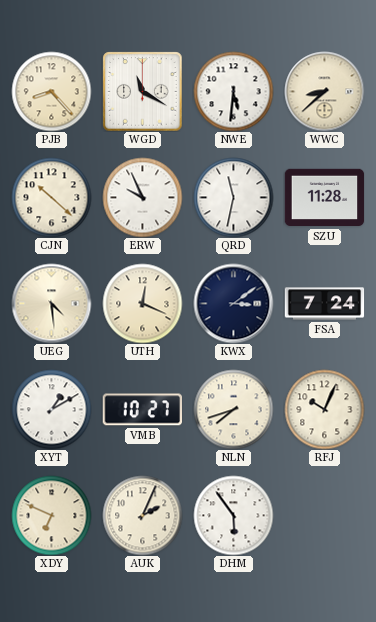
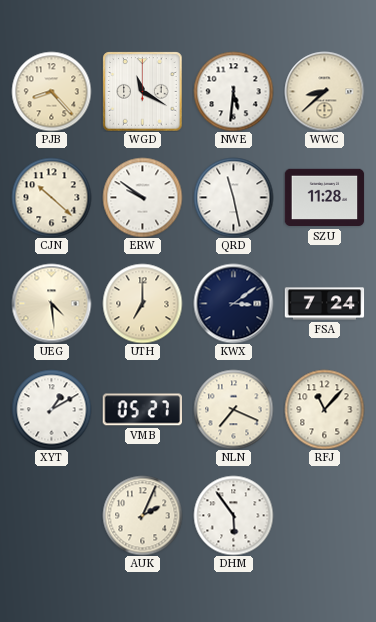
ERW: 9:56 -> 9:51
QRD: 11:32 -> 11:28
UTH: 12:19 -> 7:00
VMB: 10:27 -> 05:27
NLN: 7:42 -> 7:19
RFJ: 10:04 -> 11:07
XDY: 6:49 -> none
